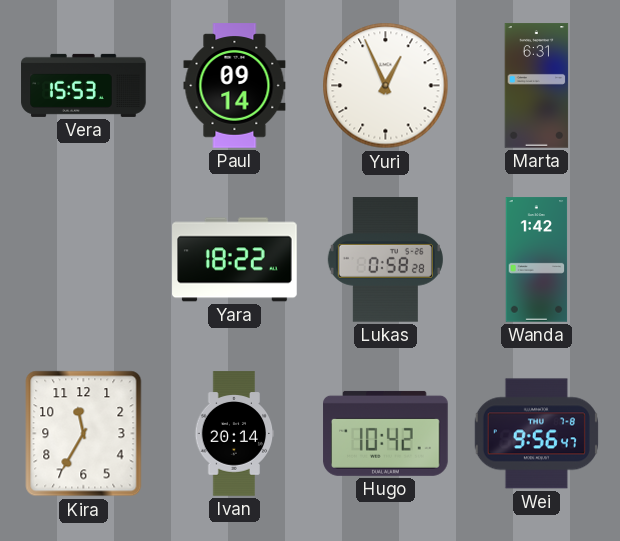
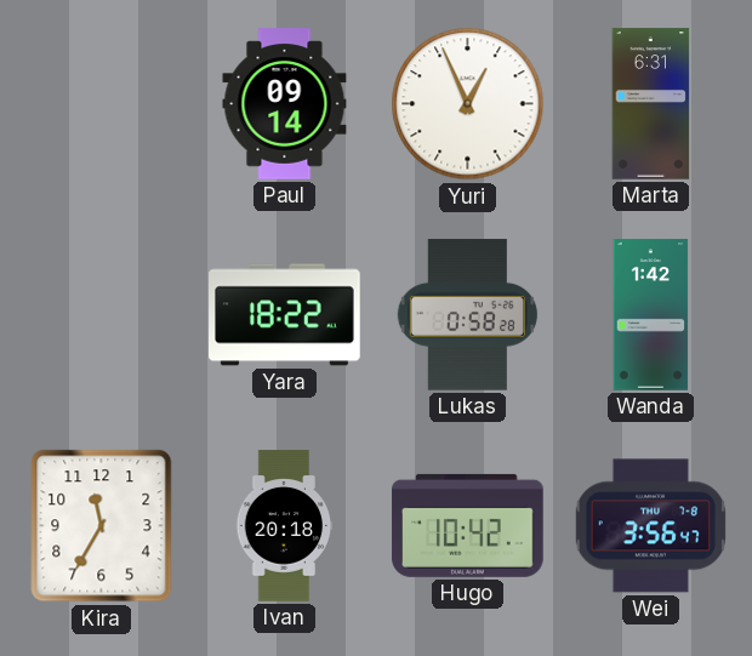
Vera: 15:53 -> none
Ivan: 20:14 -> 20:18
Wei: 9:56 -> 3:56
